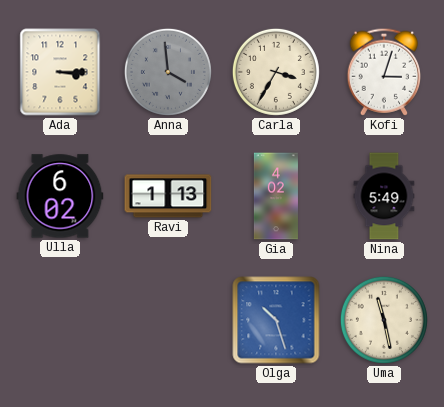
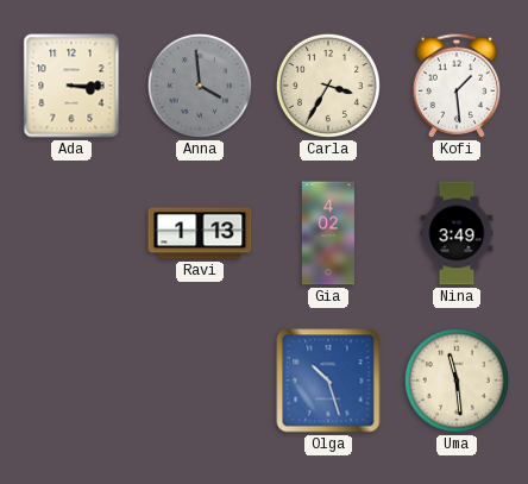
Kofi: 3:03 -> 1:29
Ulla: 6:02 -> none
Nina: 5:49 -> 3:49
Uma: 11:28 -> 11:29
